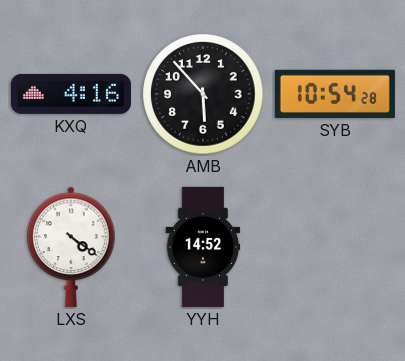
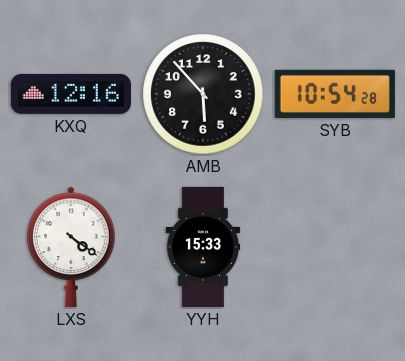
KXQ: 4:16 -> 12:16
YYH: 14:52 -> 15:33
